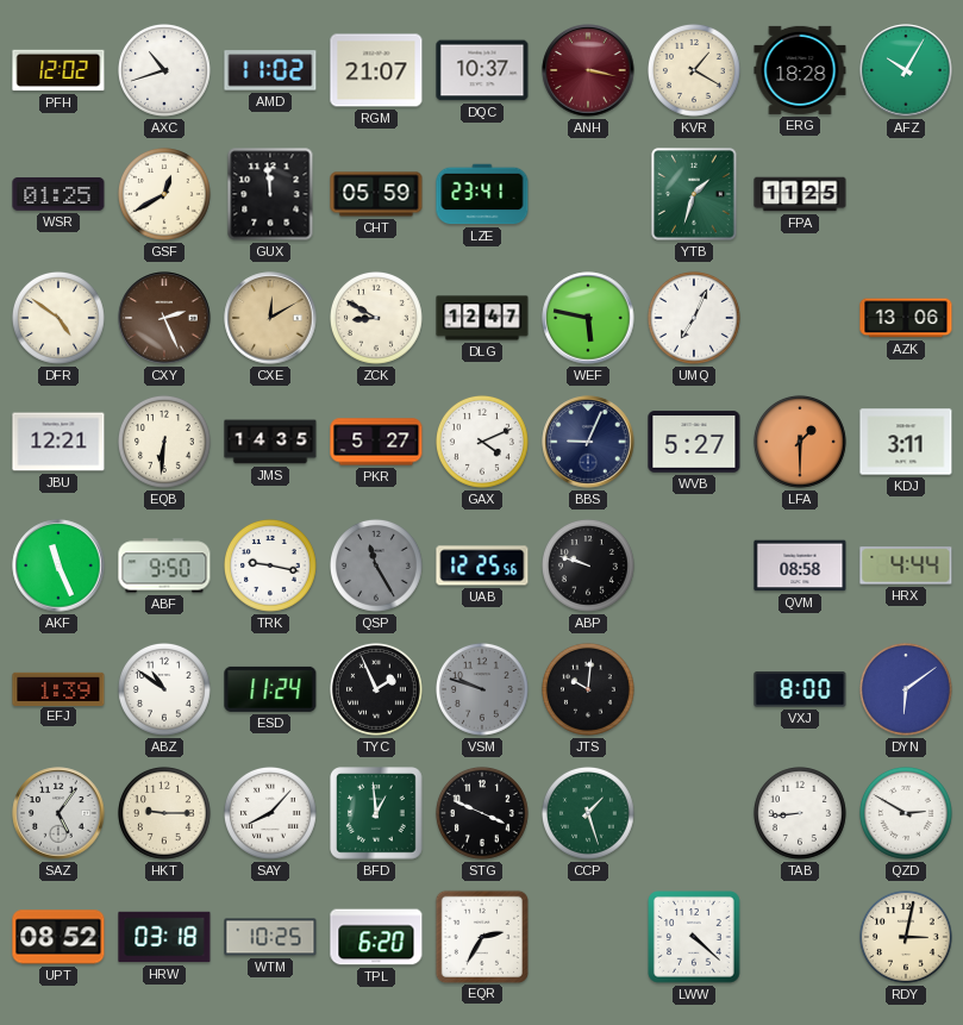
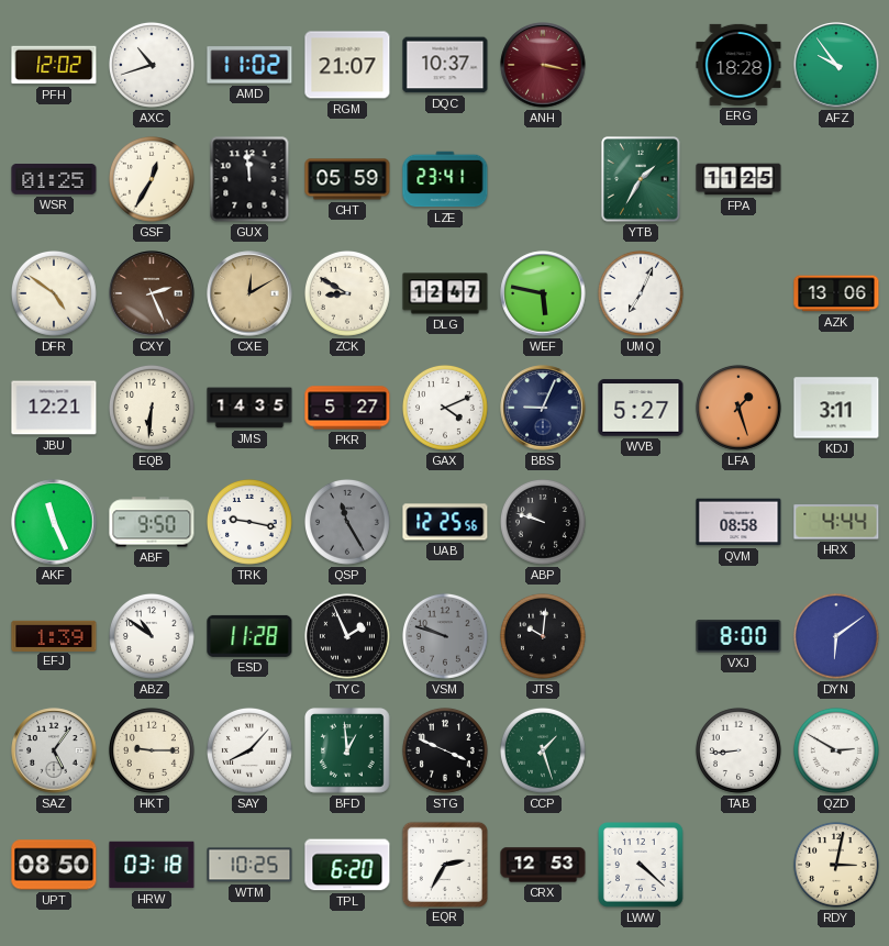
KVR: 1:20 -> none
AFZ: 10:05 -> 9:54
GSF: 12:40 -> 12:35
YTB: 1:33 -> 1:35
LFA: 1:30 -> 1:27
ESD: 11:24 -> 11:28
UPT: 08:52 -> 08:50
CRX: none -> 12:53
